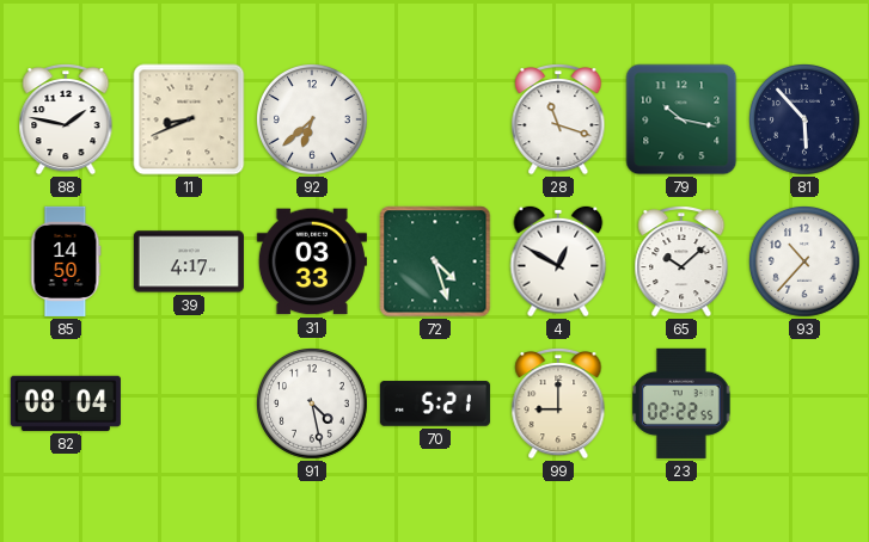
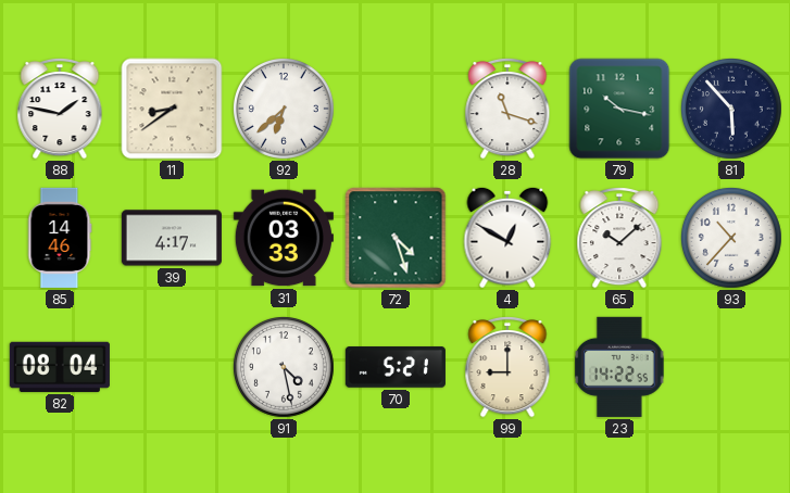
11: 8:41 -> 8:39
85: 14:50 -> 14:46
23: 02:22 -> 14:22
